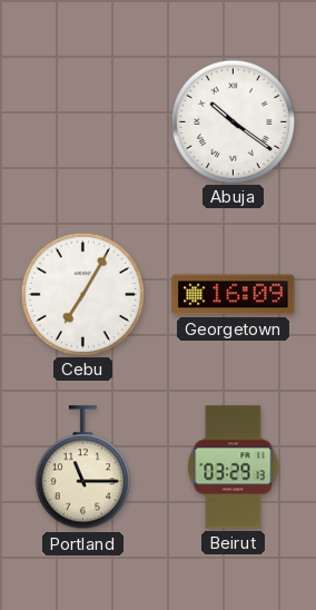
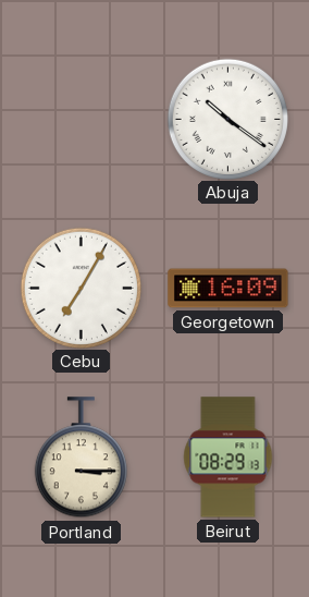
Portland: 11:15 -> 3:15
Beirut: 03:29 -> 08:29
